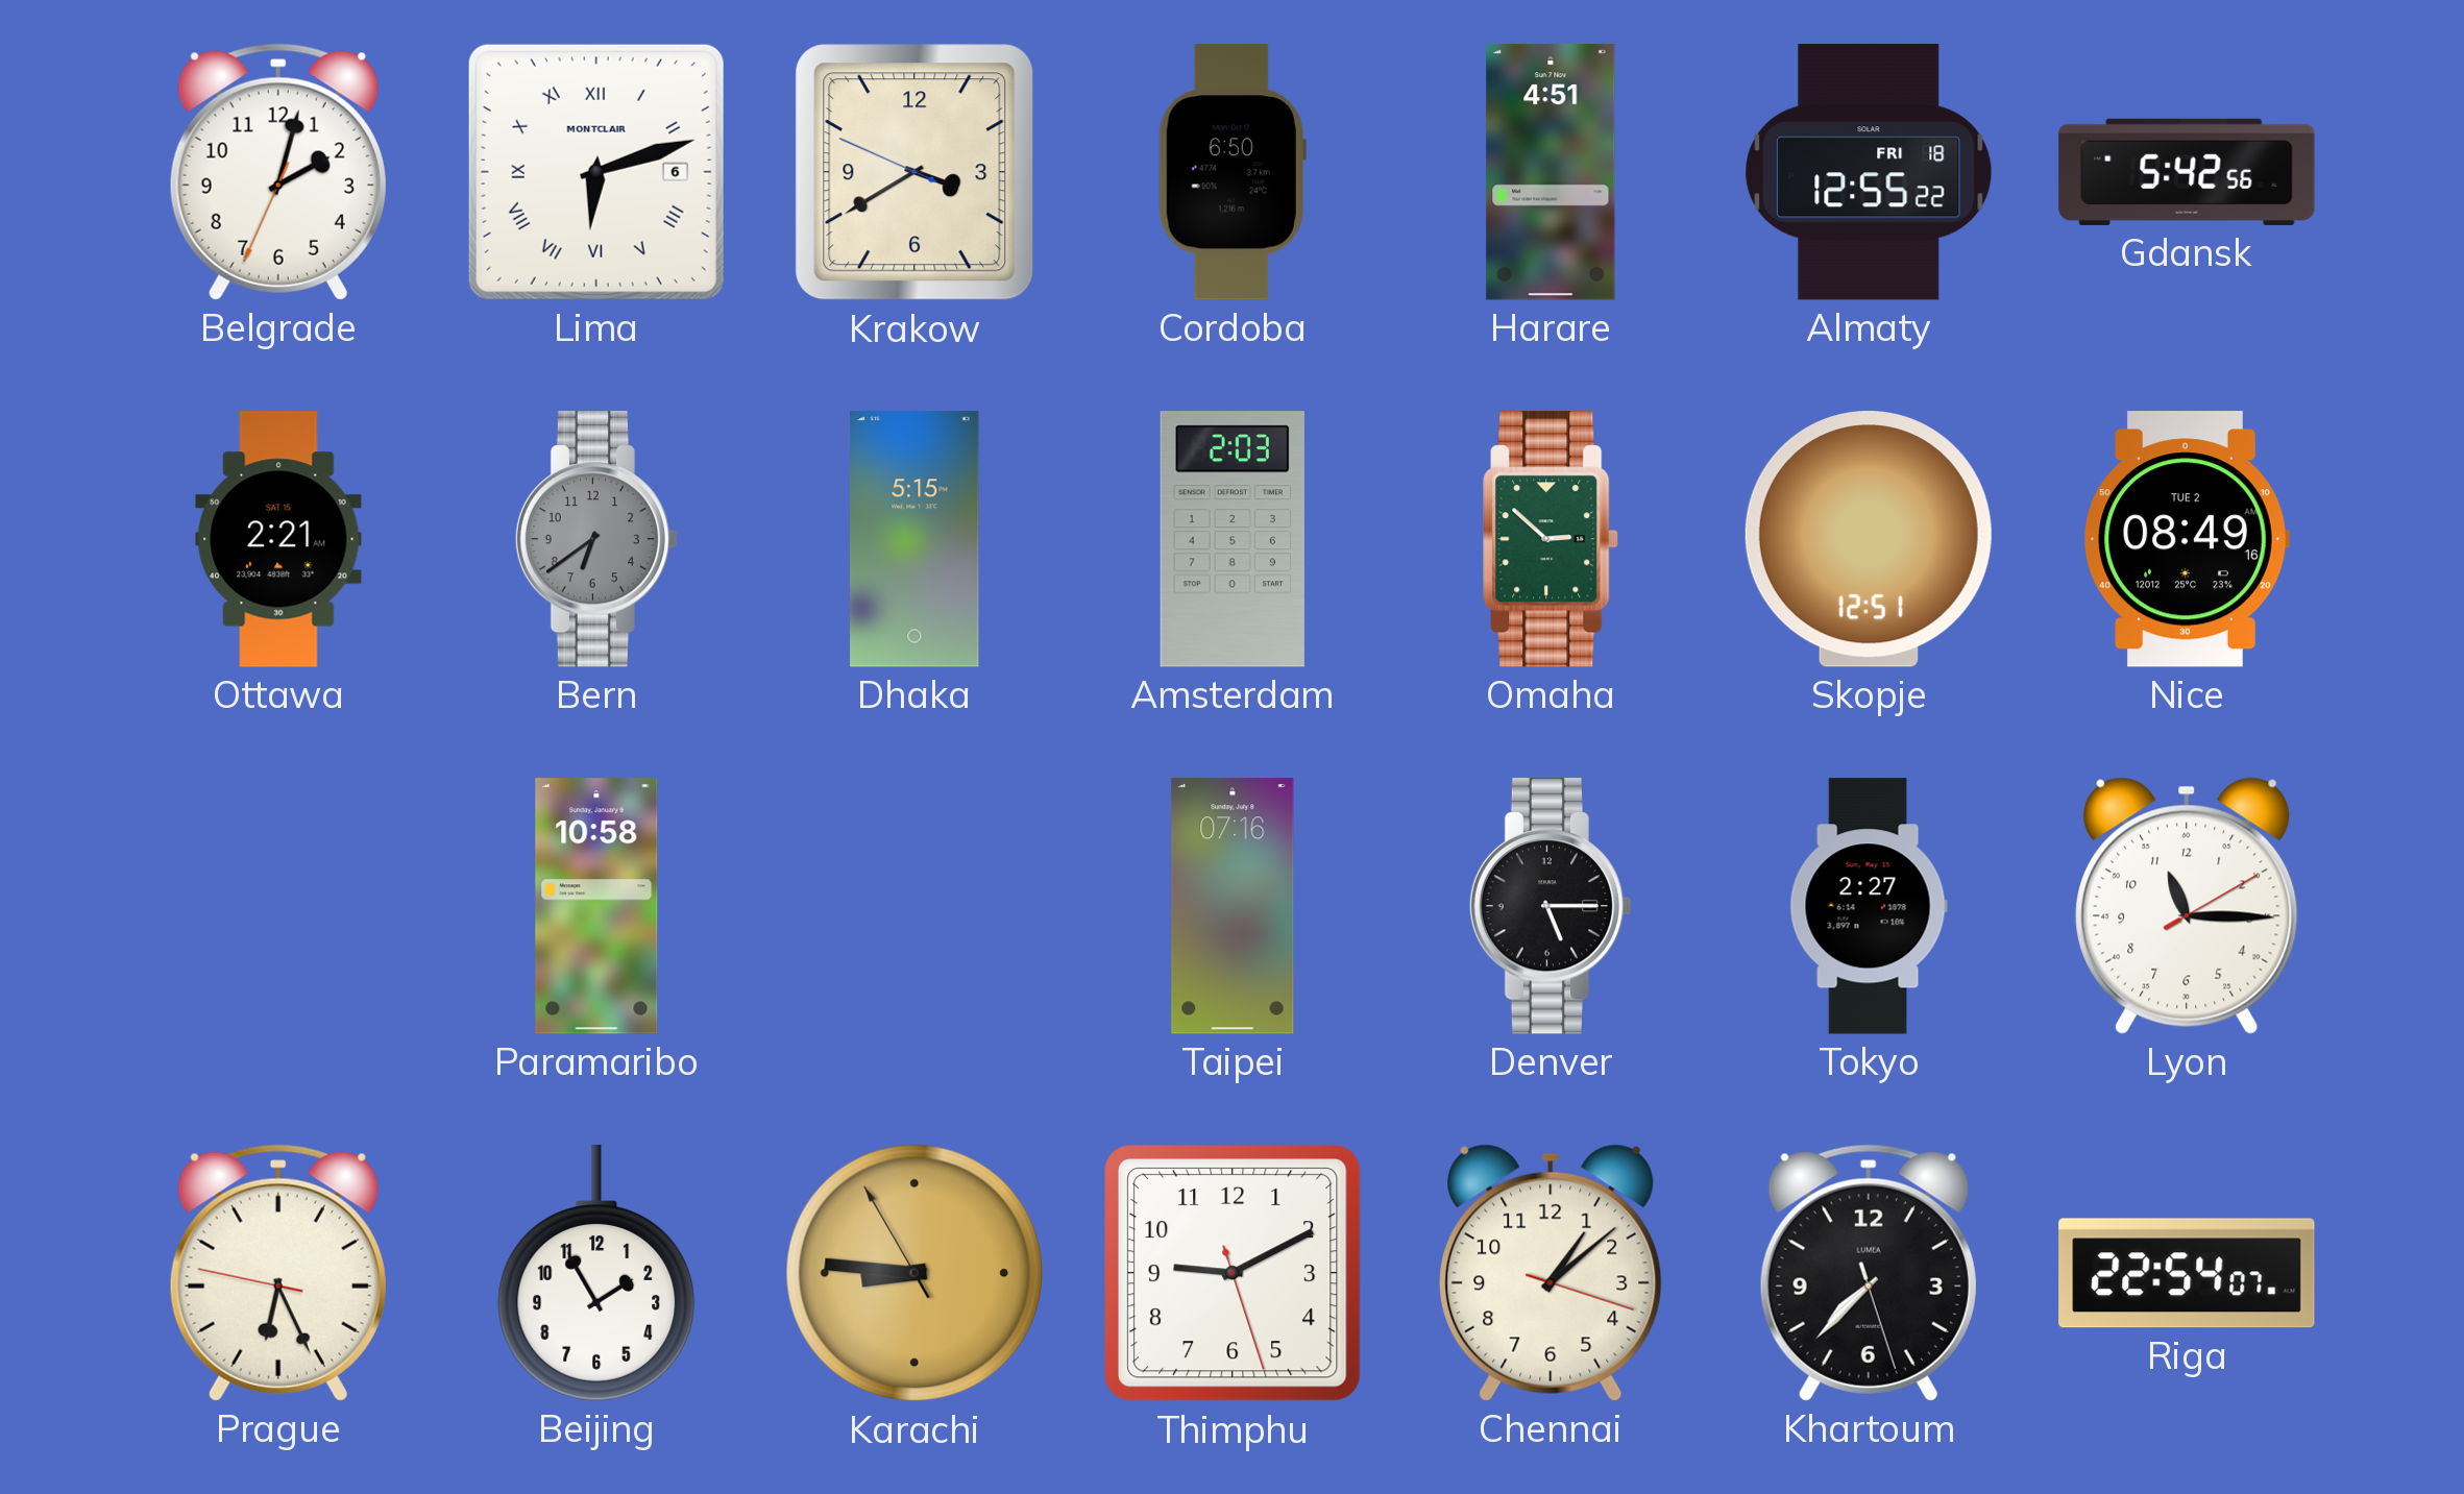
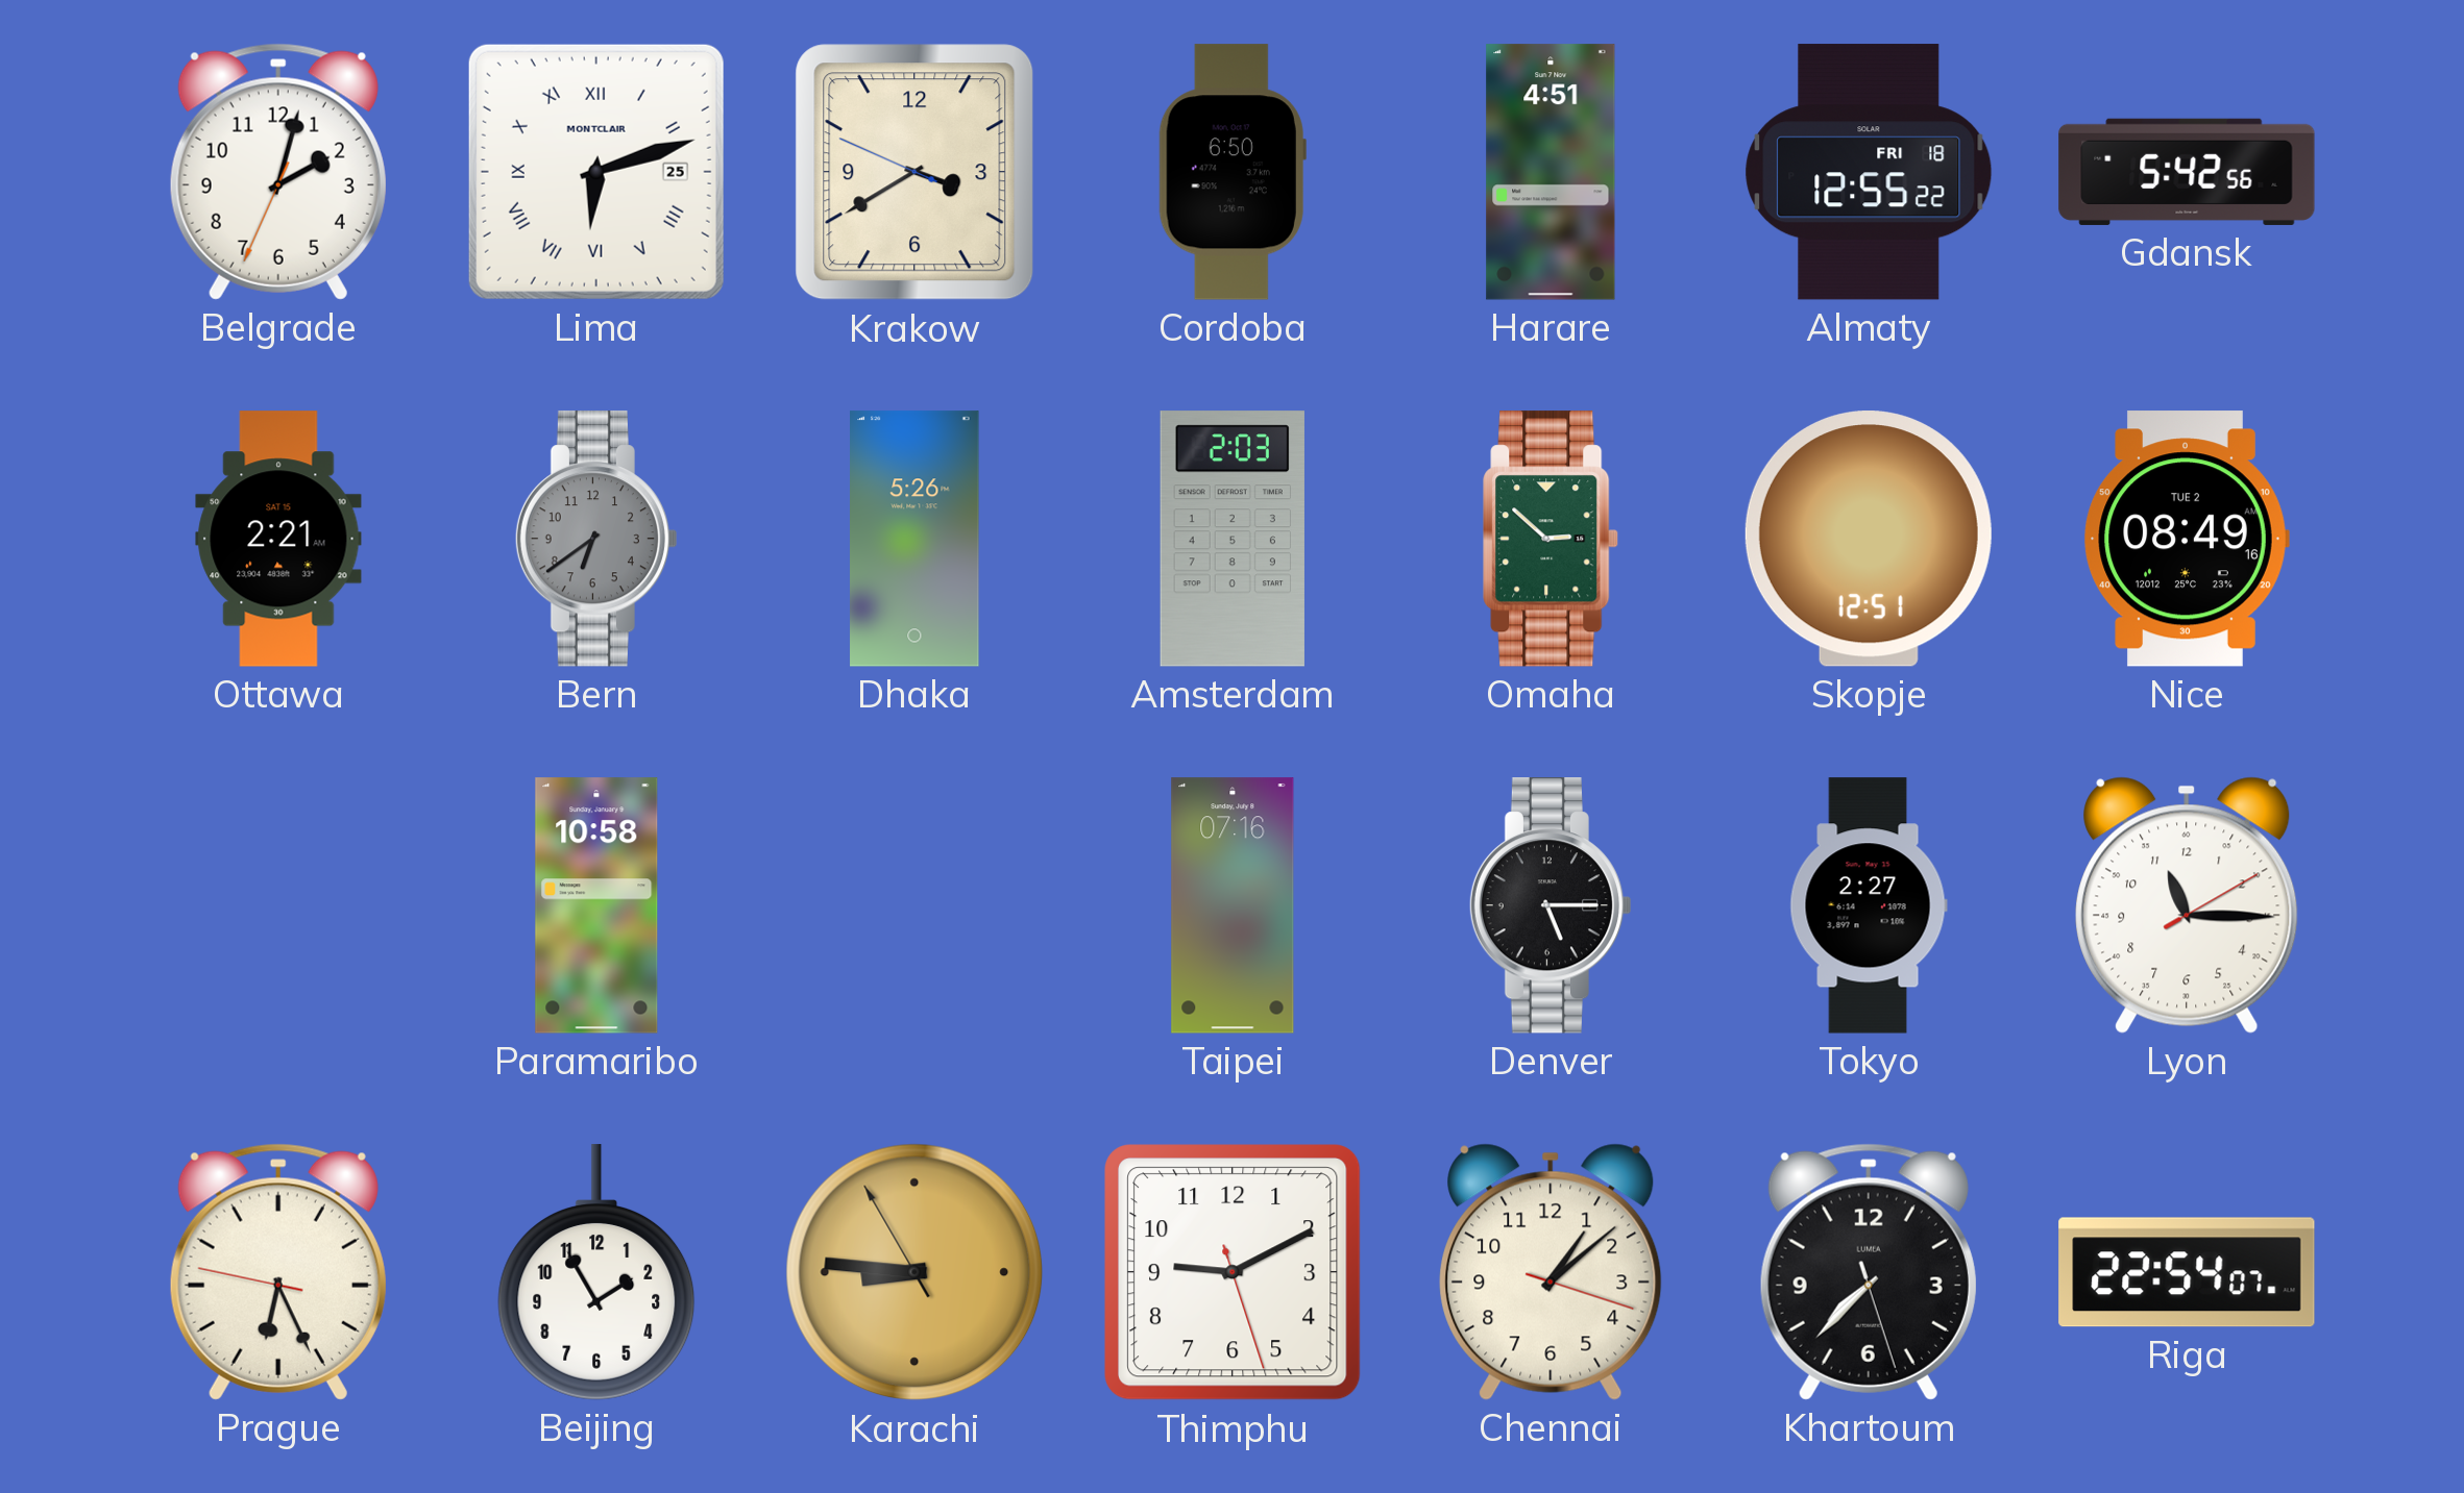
Lima date: 6 -> 25
Dhaka: 5:15 -> 5:26
